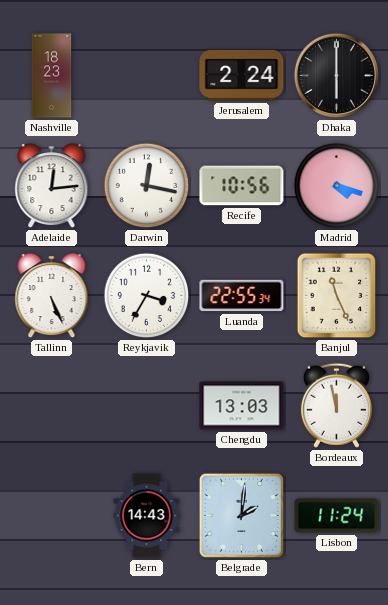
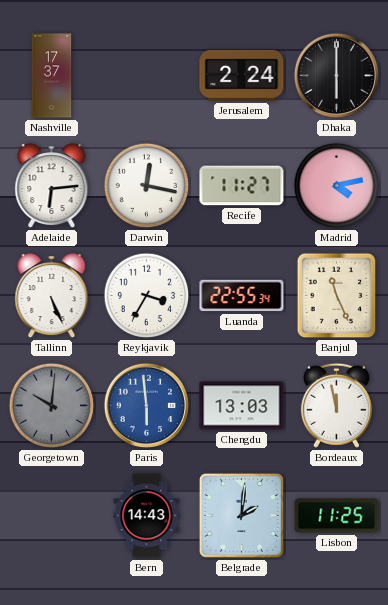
Nashville: 18:23 -> 17:37
Adelaide: 12:14 -> 6:14
Recife: 10:56 -> 11:27
Madrid: 4:18 -> 4:13
Georgetown: none -> 10:01
Paris: none -> 5:59
Lisbon: 11:24 -> 11:25
